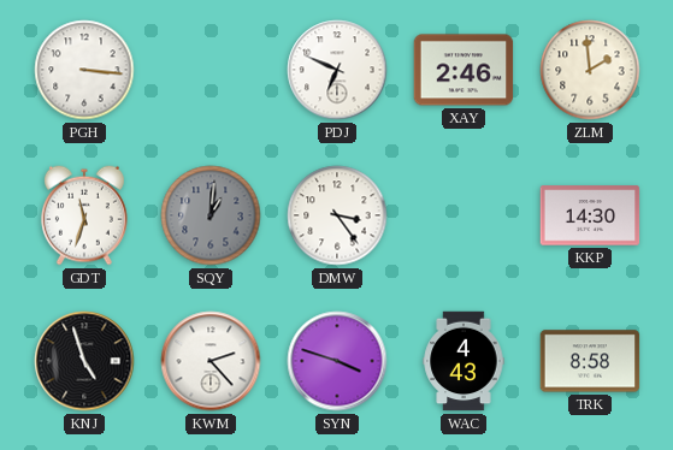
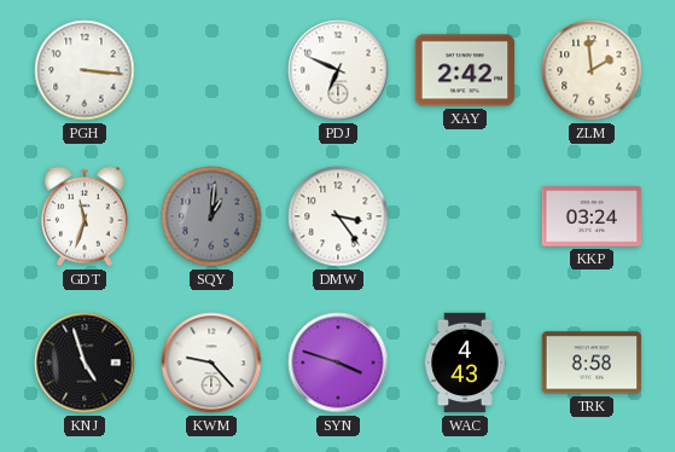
XAY: 2:46 -> 2:42
KKP: 14:30 -> 03:24
KWM: 2:23 -> 9:23
